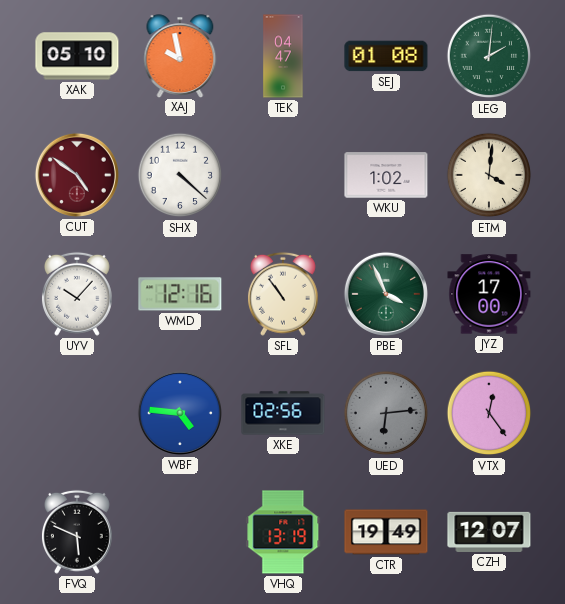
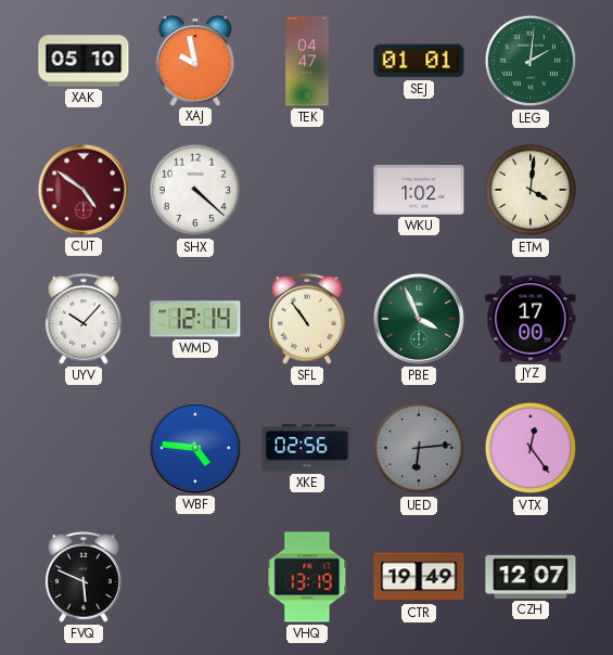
SEJ: 01:08 -> 01:01
WMD: 12:16 -> 12:14
